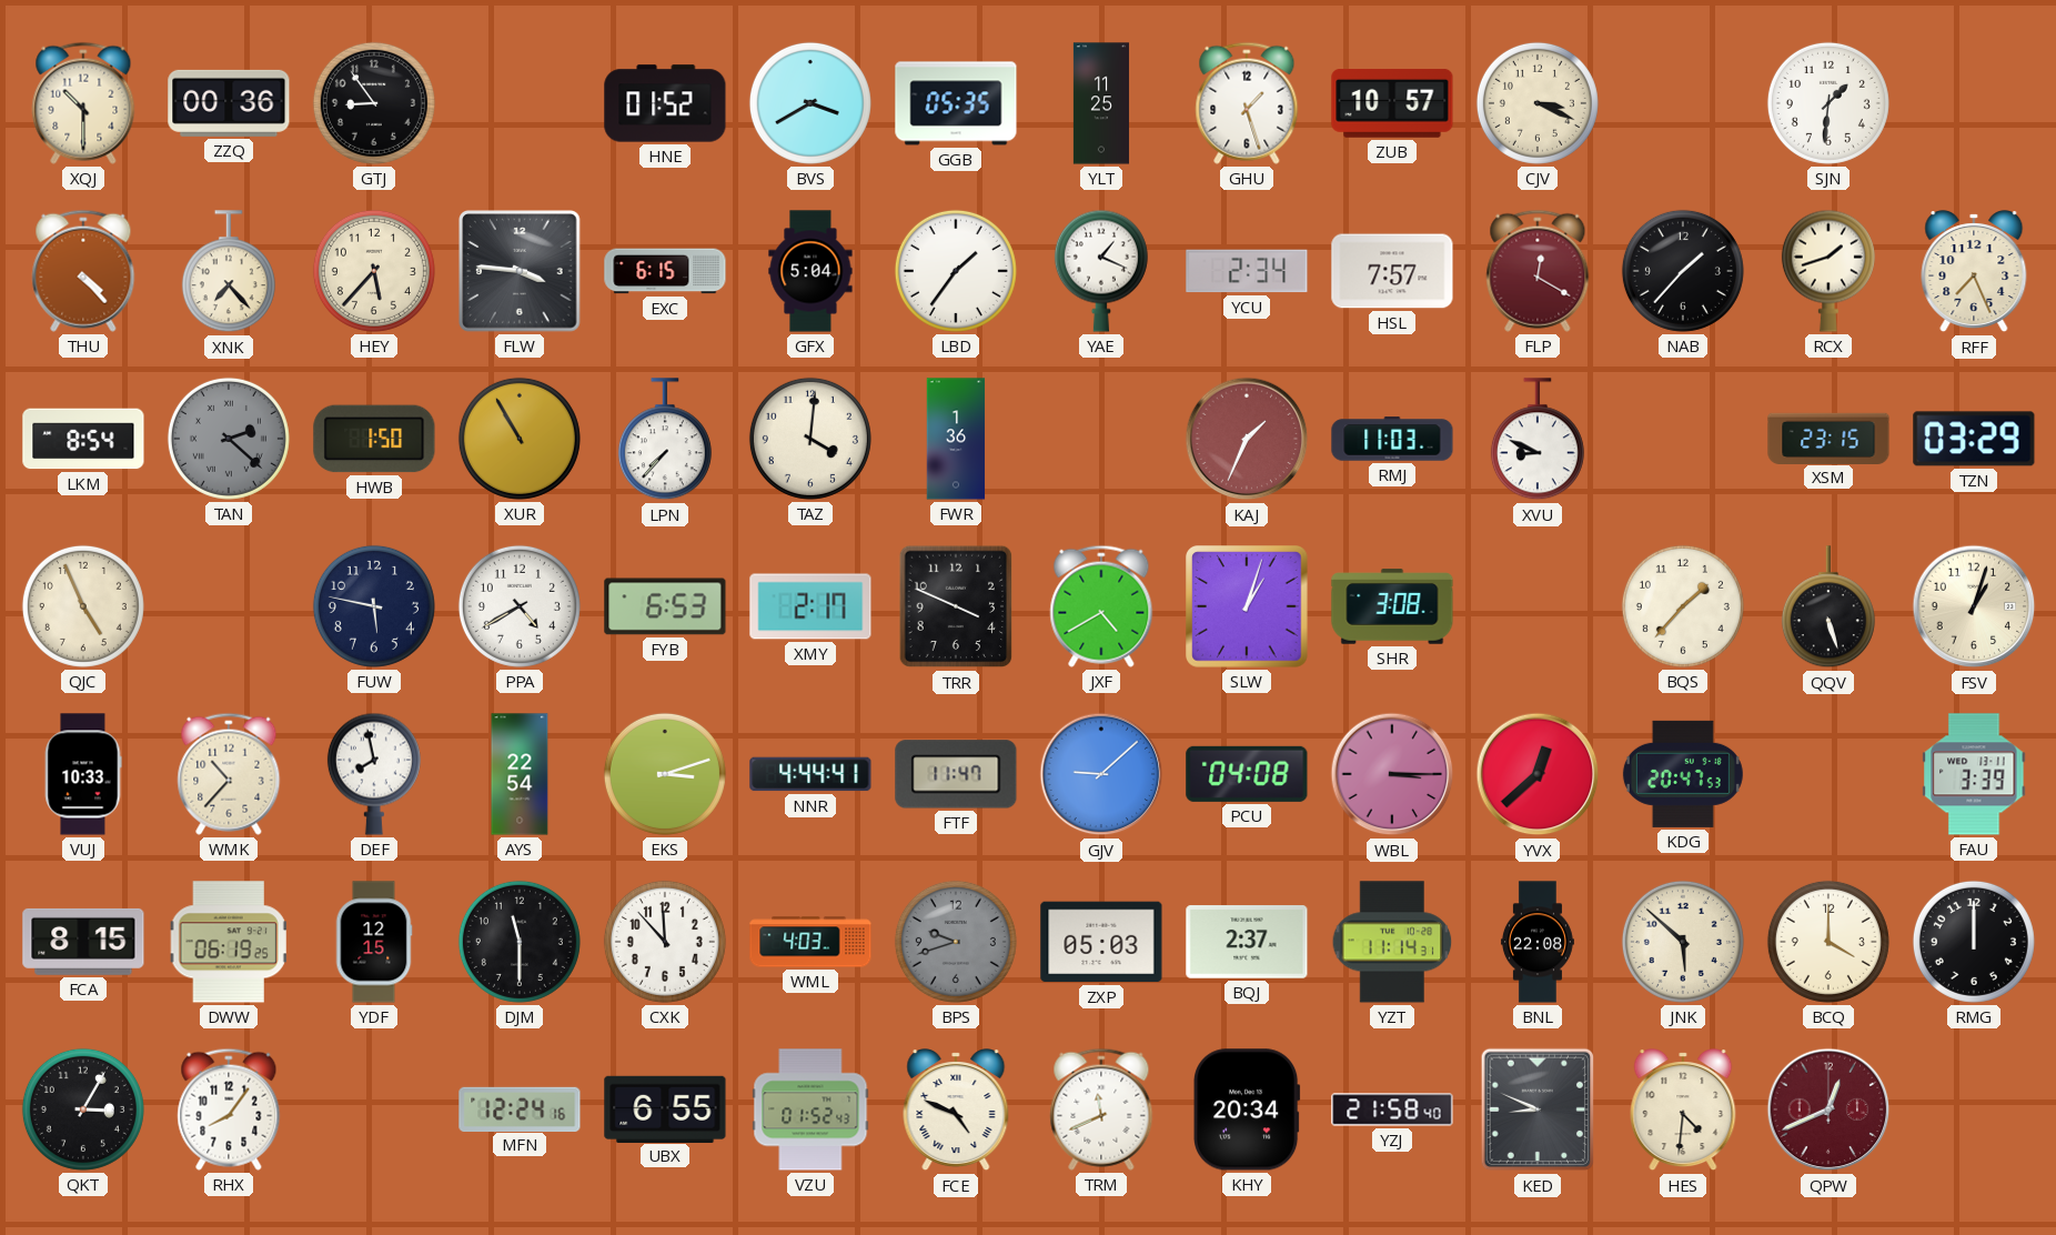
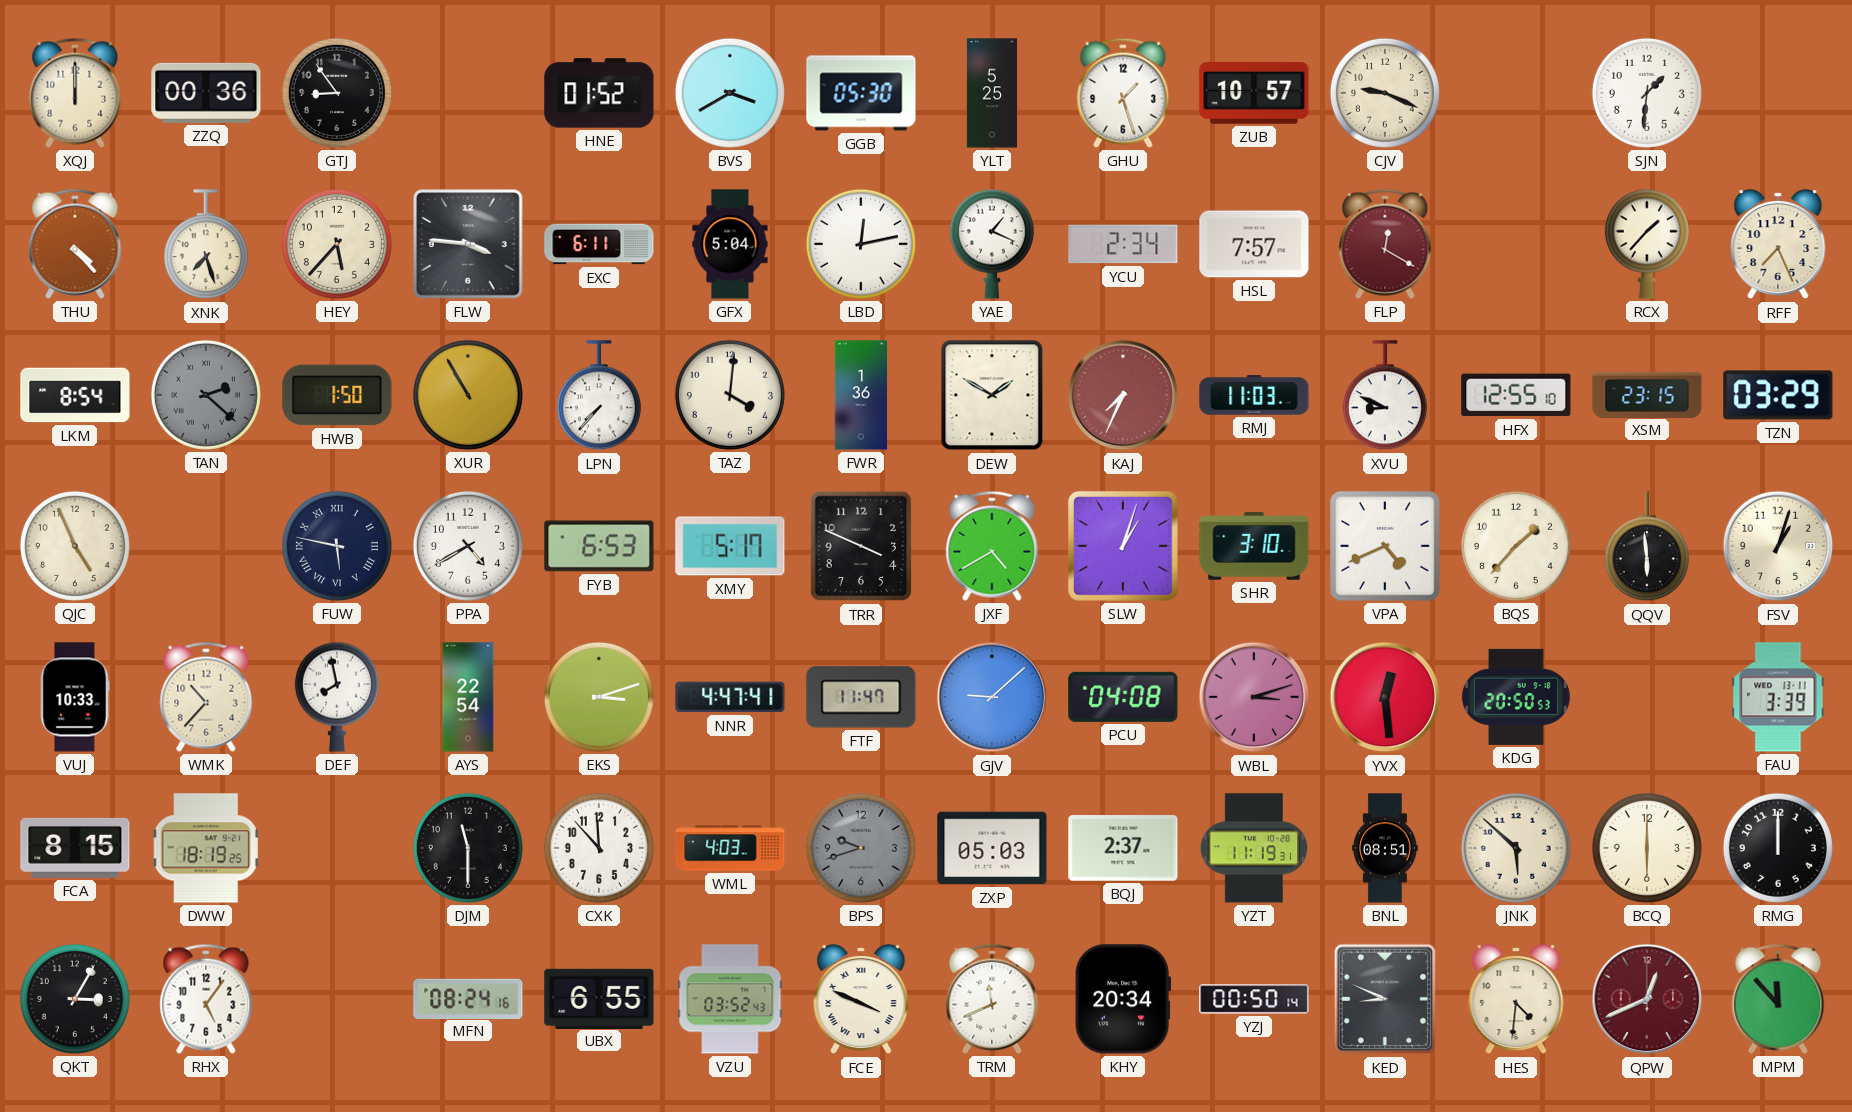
XQJ: 10:30 -> 12:00
GGB: 05:35 -> 05:30
YLT: 11:25 -> 5:25
CJV: 3:19 -> 9:19
XNK: 7:23 -> 7:27
EXC: 6:15 -> 6:11
LBD: 1:36 -> 12:13
NAB: 1:37 -> none
RCX: 1:42 -> 1:37
DEW: none -> 1:50
KAJ: 1:34 -> 7:34
HFX: none -> 12:55
FUW numerals: Arabic -> Roman
XMY: 2:17 -> 5:17
SHR: 3:08 -> 3:10
VPA: none -> 4:41
QQV: 5:27 -> 5:59
NNR: 4:44 -> 4:47
WBL: 3:15 -> 3:12
YVX: 12:38 -> 12:29
KDG: 20:47 -> 20:50
DWW: 06:19 -> 18:19
YDF: 12:15 -> none
YZT: 11:14 -> 11:19
BNL: 22:08 -> 08:51
BCQ: 4:00 -> 6:00
RHX: 8:06 -> 5:06
MFN: 12:24 -> 08:24
VZU: 01:52 -> 03:52
FCE: 4:49 -> 3:49
YZJ: 21:58 -> 00:50
MPM: none -> 11:53
